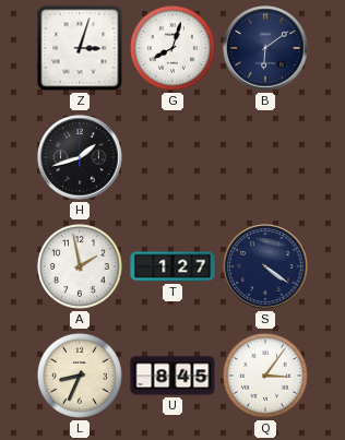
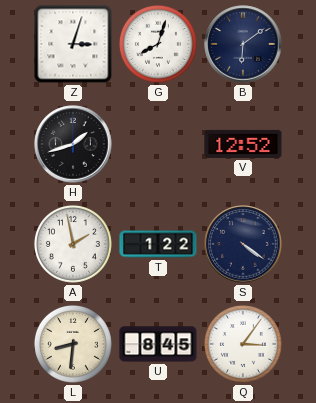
V: none -> 12:52
T: 1:27 -> 1:22
L: 8:34 -> 8:31
